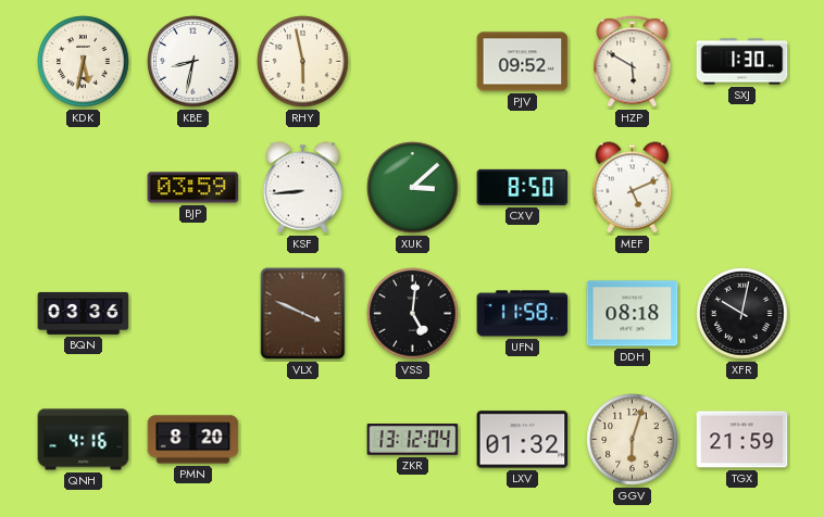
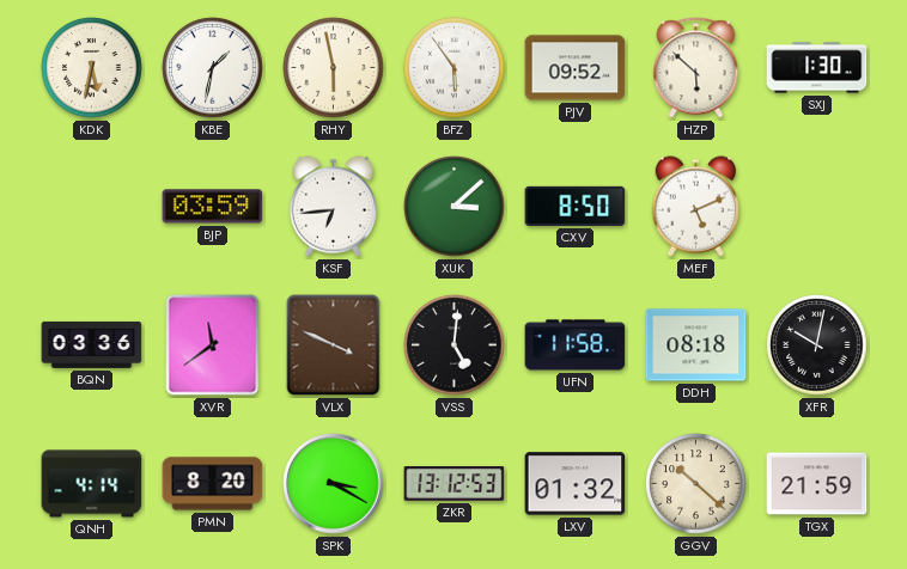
KBE: 8:32 -> 1:32
BFZ: none -> 5:54
HZP: 5:50 -> 5:52
KSF: 8:44 -> 6:44
XVR: none -> 11:39
QNH: 4:16 -> 4:14
SPK: none -> 3:20
ZKR: 13:12:04 -> 13:12:53
GGV: 6:03 -> 10:22
